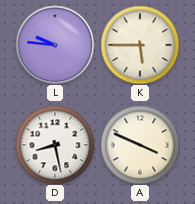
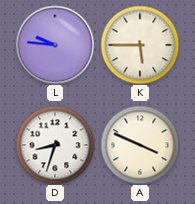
D: 8:28 -> 8:33
